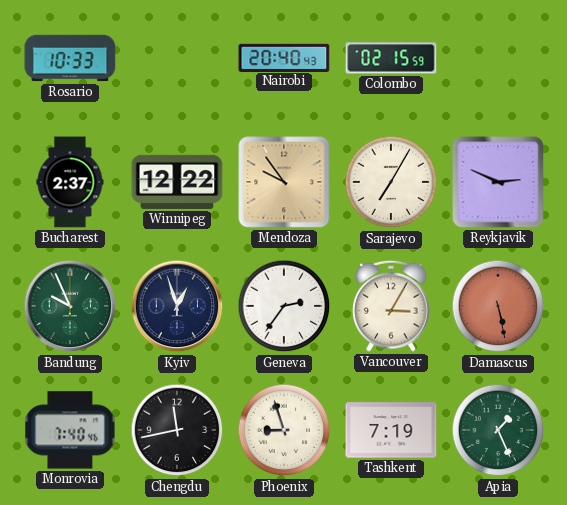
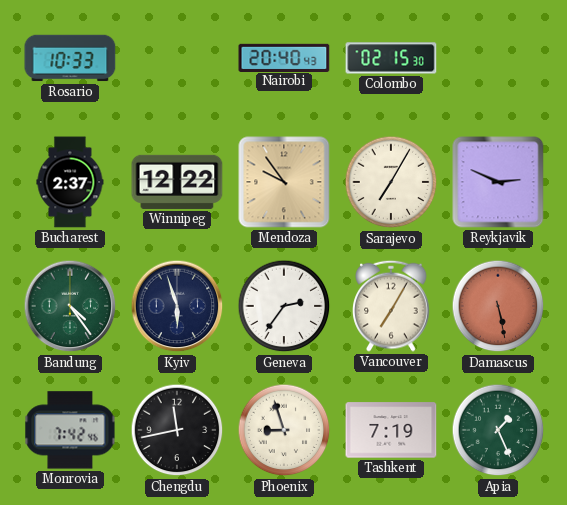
Colombo: 02:15:59 -> 02:15:30
Bandung: 9:56 -> 4:24
Kyiv: 12:57 -> 5:57
Vancouver: 3:05 -> 7:05
Monrovia: 7:40 -> 7:42
